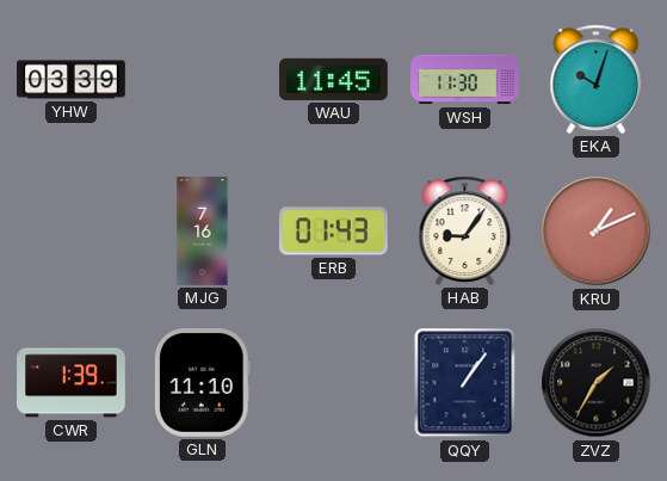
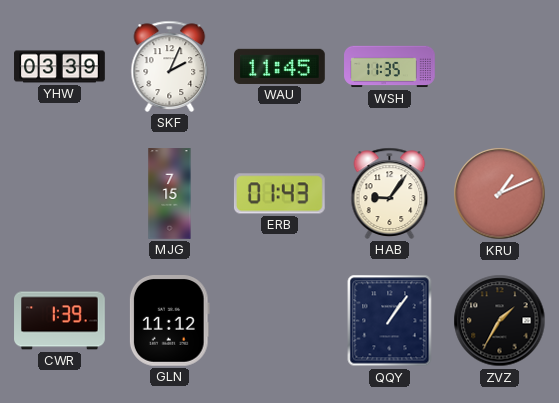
SKF: none -> 2:04
WSH: 11:30 -> 11:35
EKA: 10:03 -> none
MJG: 7:16 -> 7:15
GLN: 11:10 -> 11:12
